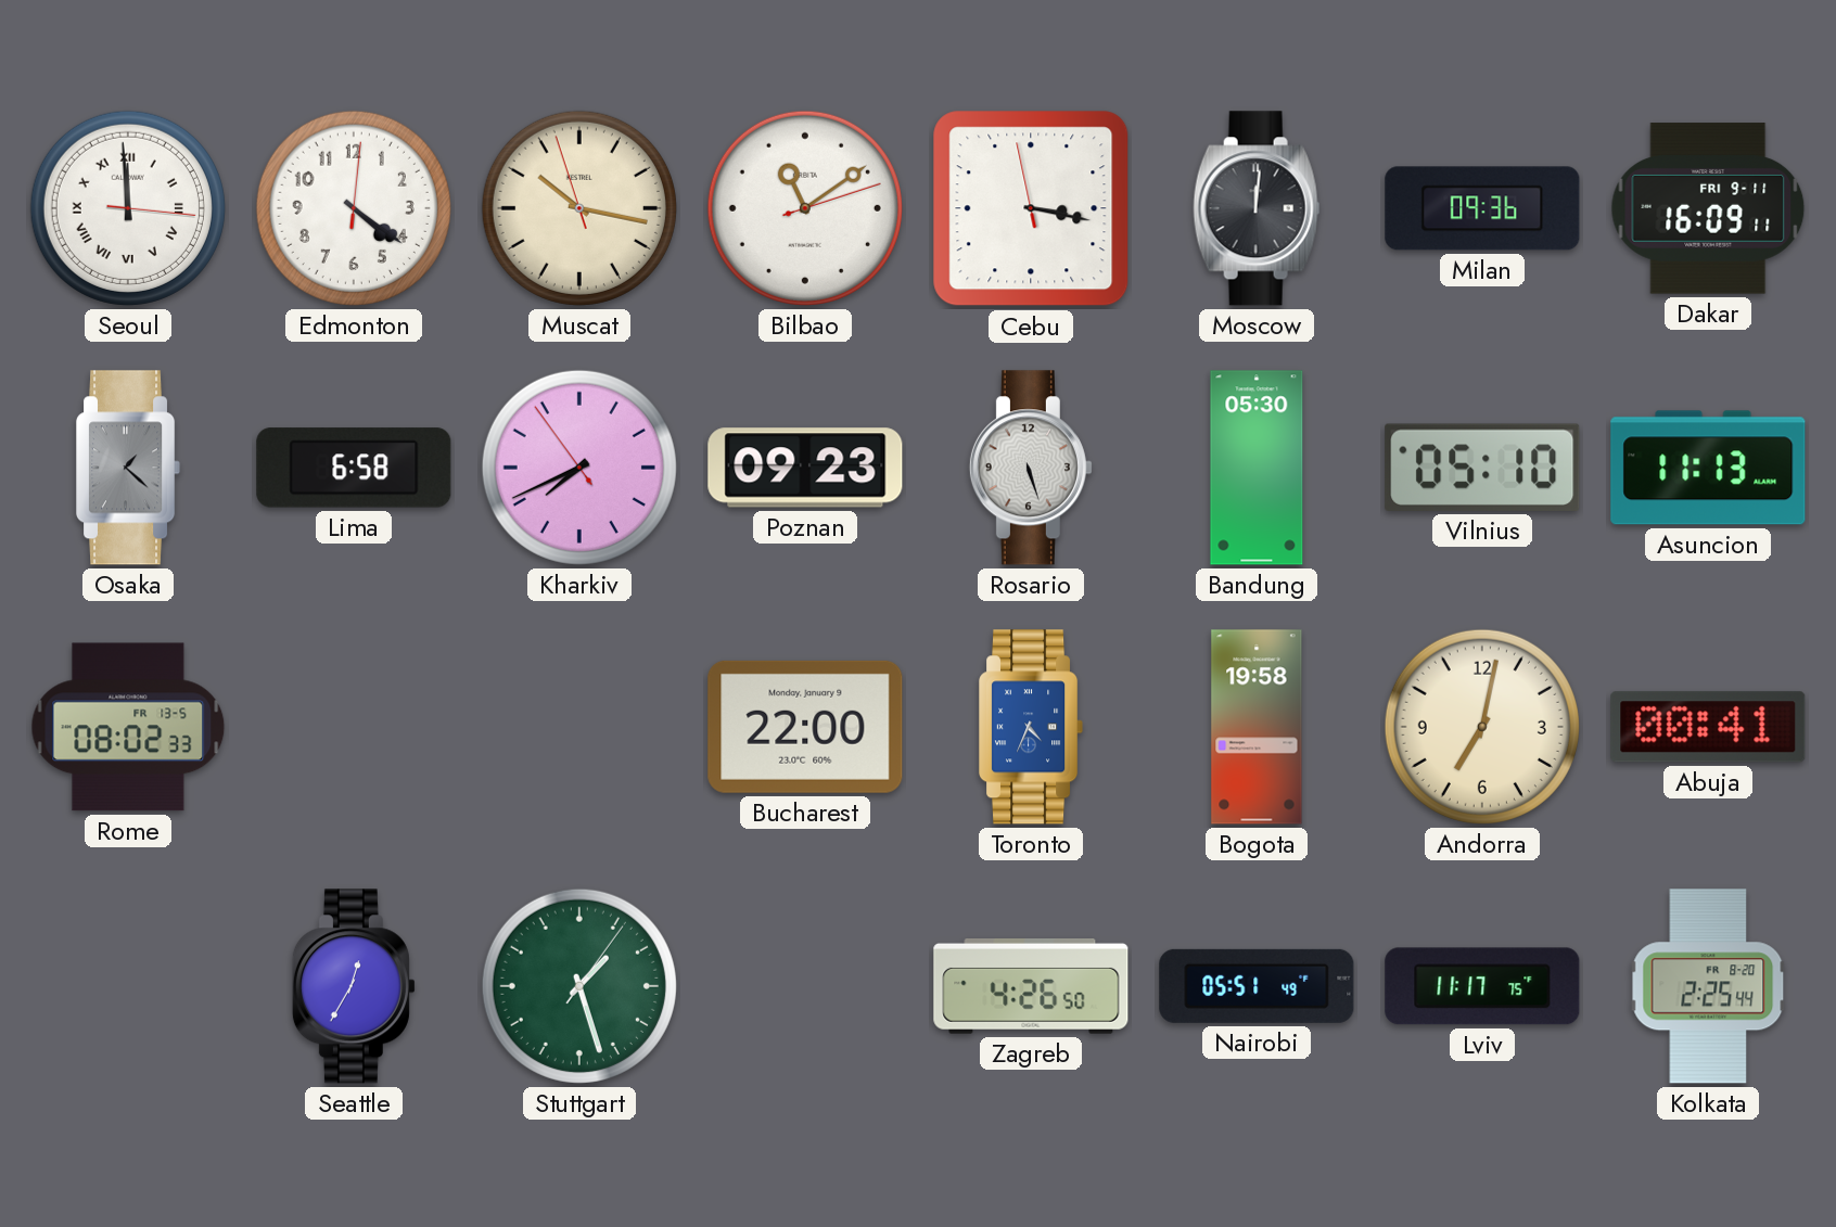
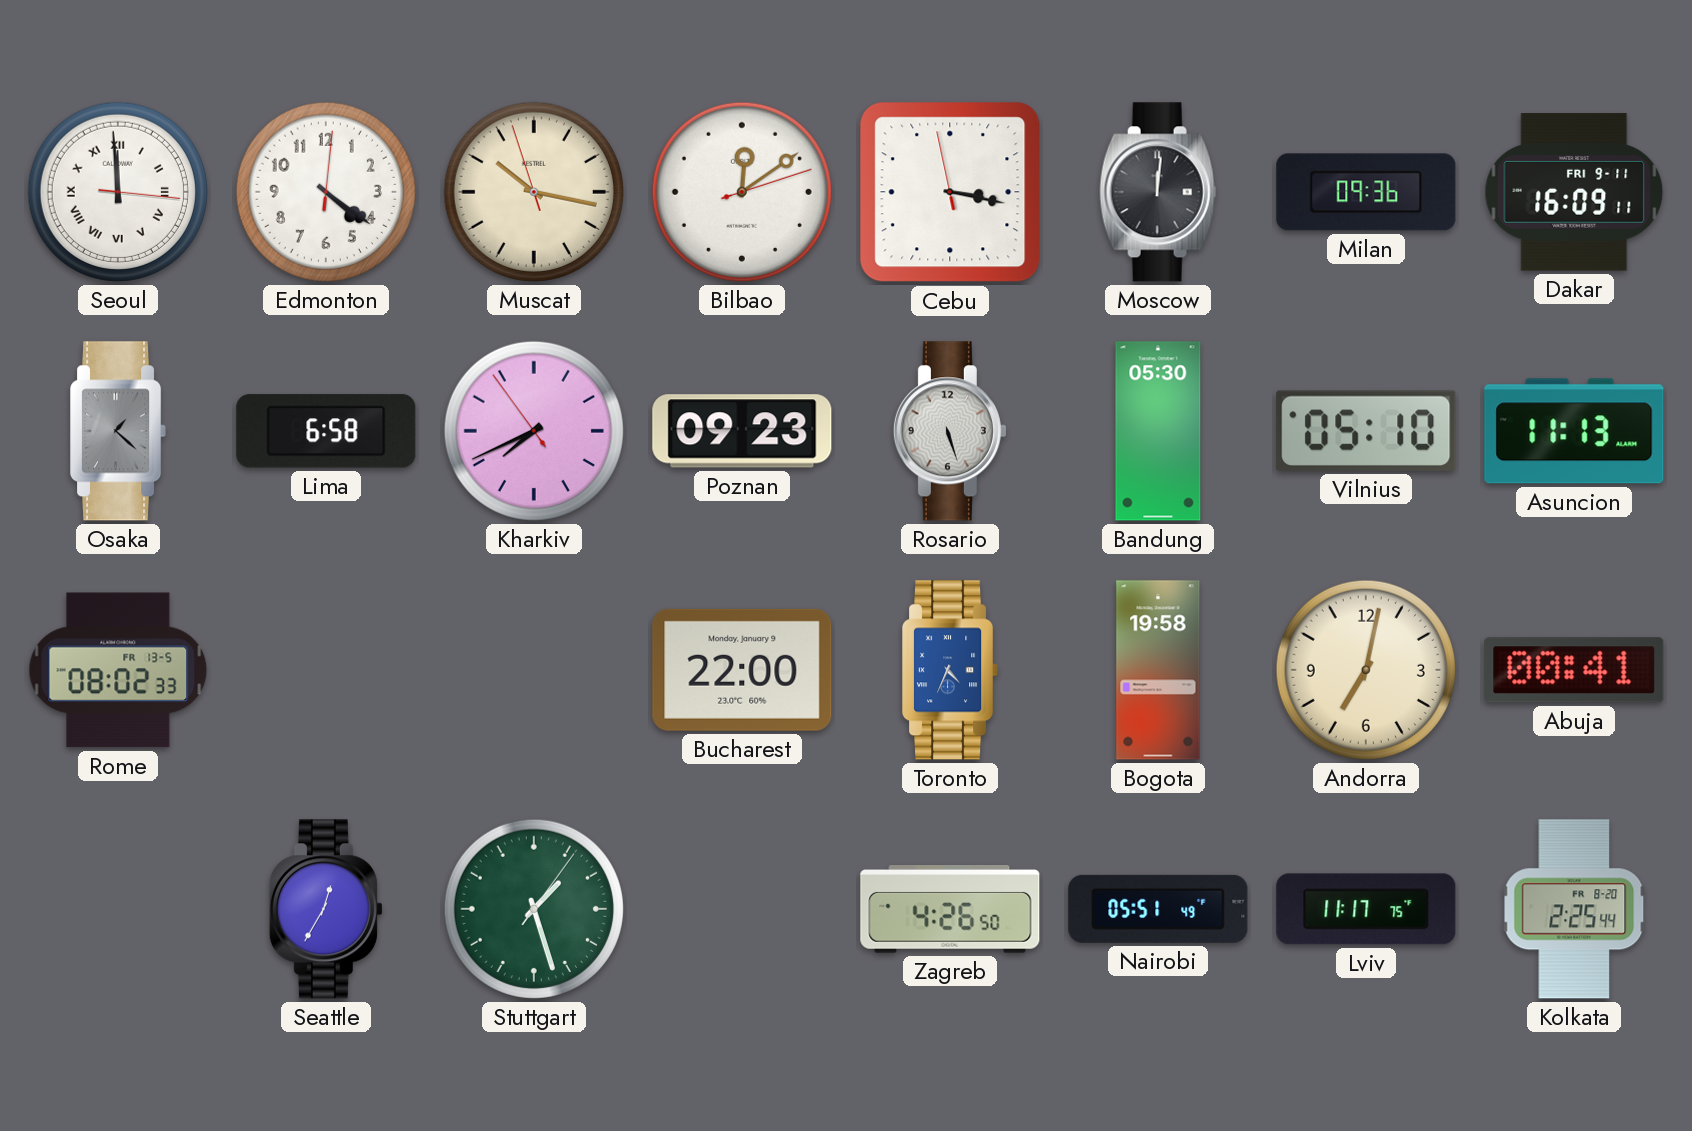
Bilbao: 11:09 -> 12:09
